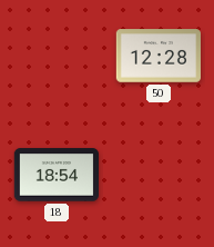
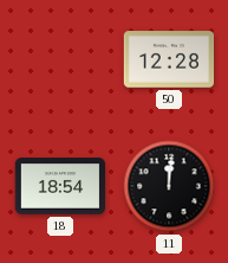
11: none -> 12:01
